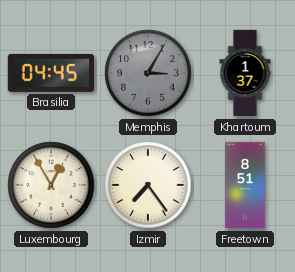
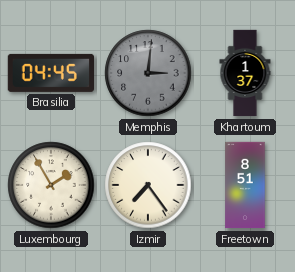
Memphis: 3:05 -> 3:01
Luxembourg: 12:55 -> 1:55
